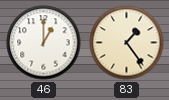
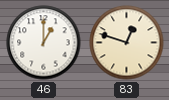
83: 1:24 -> 12:48
